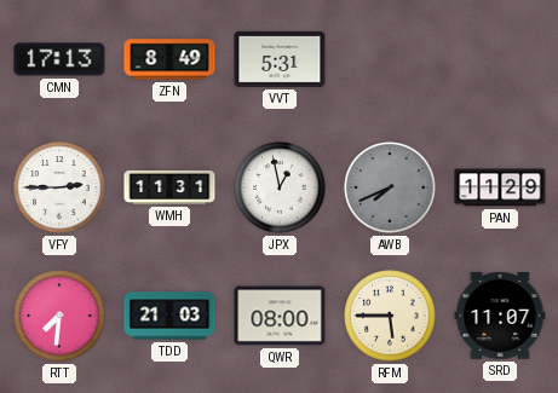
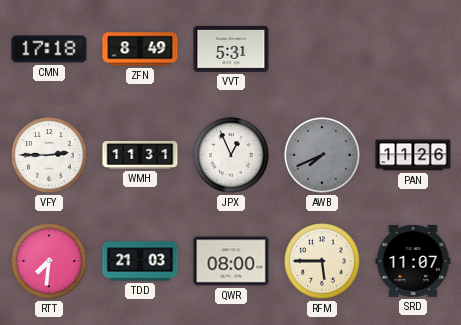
CMN: 17:13 -> 17:18
JPX: 12:58 -> 12:56
PAN: 11:29 -> 11:26
